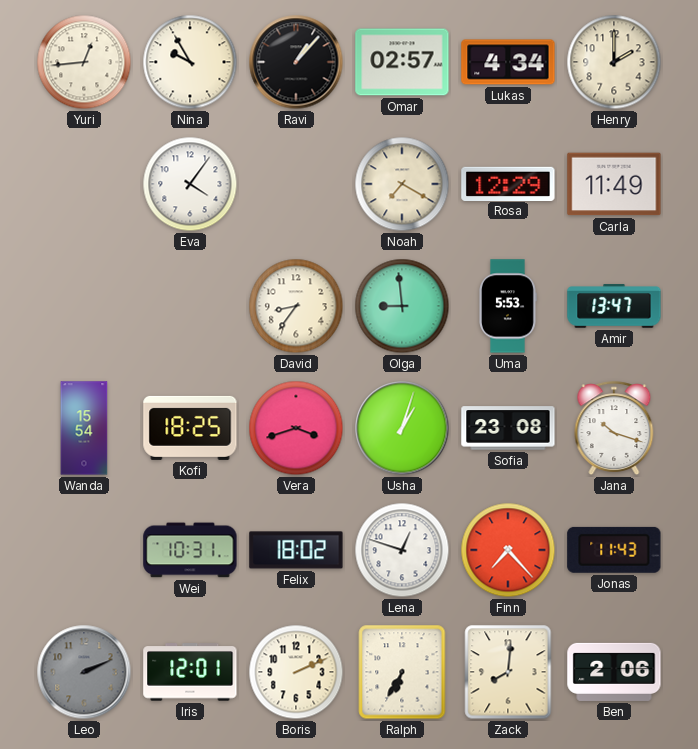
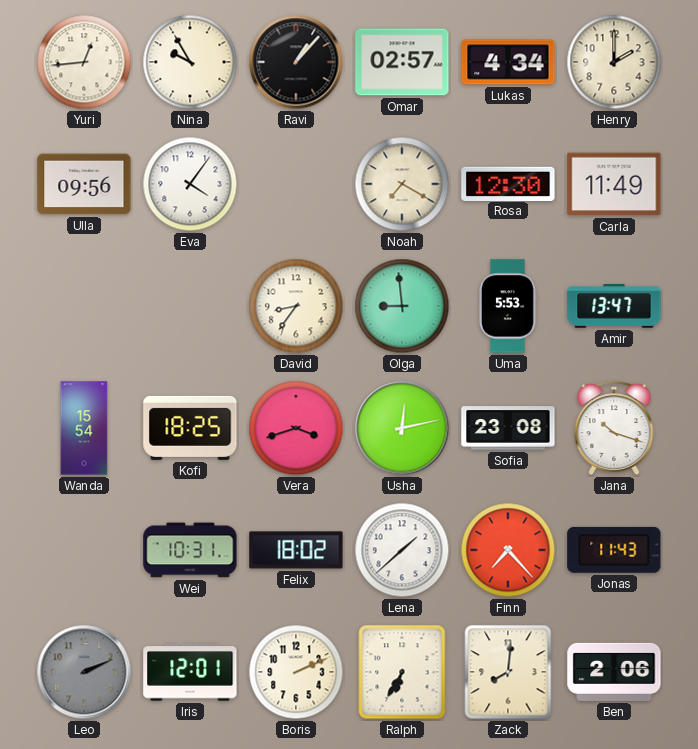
Ulla: none -> 09:56
Rosa: 12:29 -> 12:30
Usha: 1:03 -> 12:13
Lena: 12:48 -> 1:38
